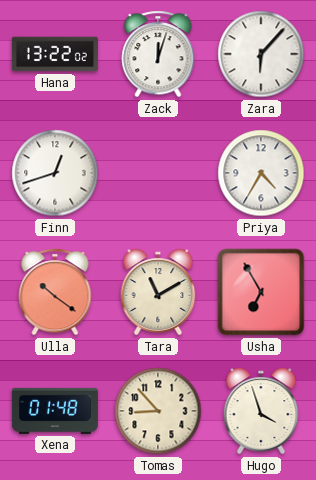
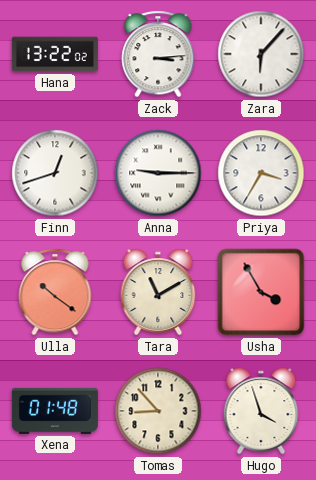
Zack: 12:03 -> 3:14
Anna: none -> 9:15
Priya: 4:35 -> 3:35
Usha: 6:55 -> 3:55
